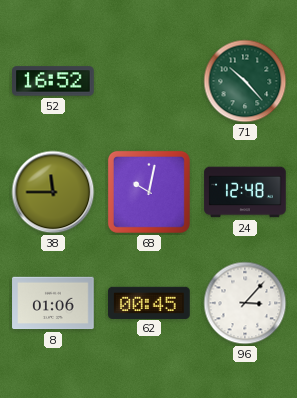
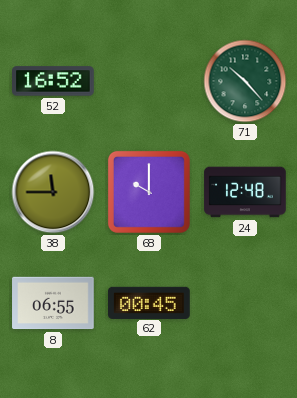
68: 10:02 -> 10:00
8: 01:06 -> 06:55
96: 3:07 -> none
